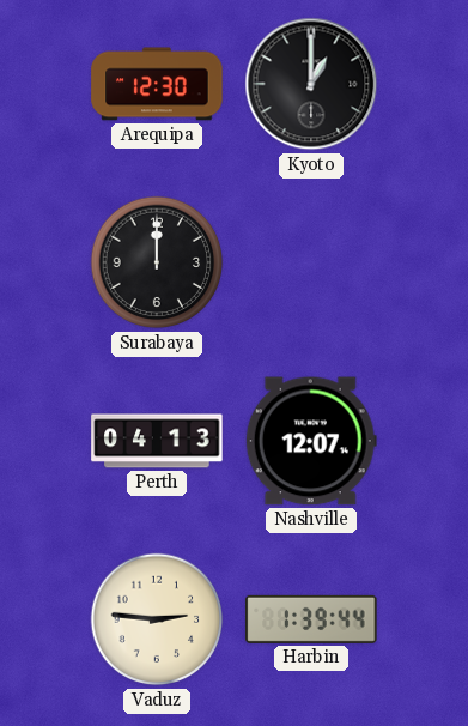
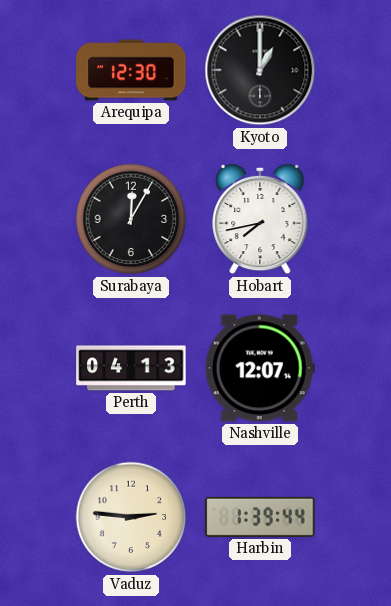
Surabaya: 12:00 -> 12:05
Hobart: none -> 7:43
